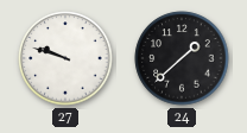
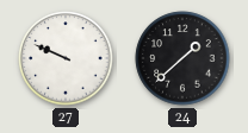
27: 9:48 -> 9:49
